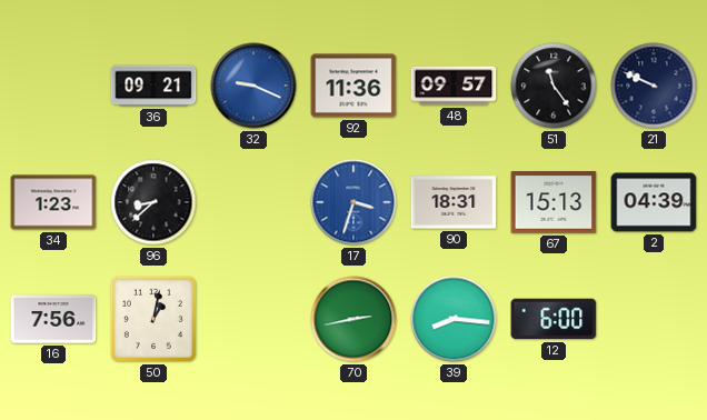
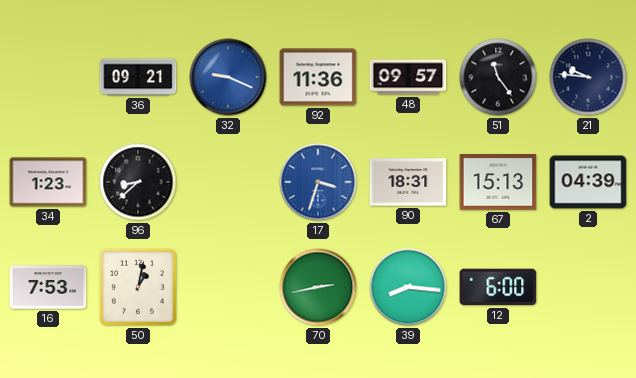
21: 9:49 -> 9:46
16: 7:56 -> 7:53
